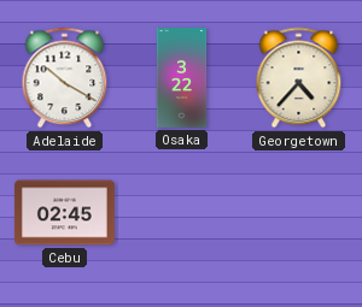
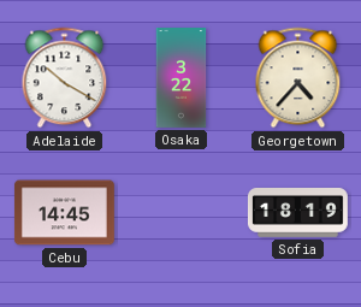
Cebu: 02:45 -> 14:45
Sofia: none -> 18:19
